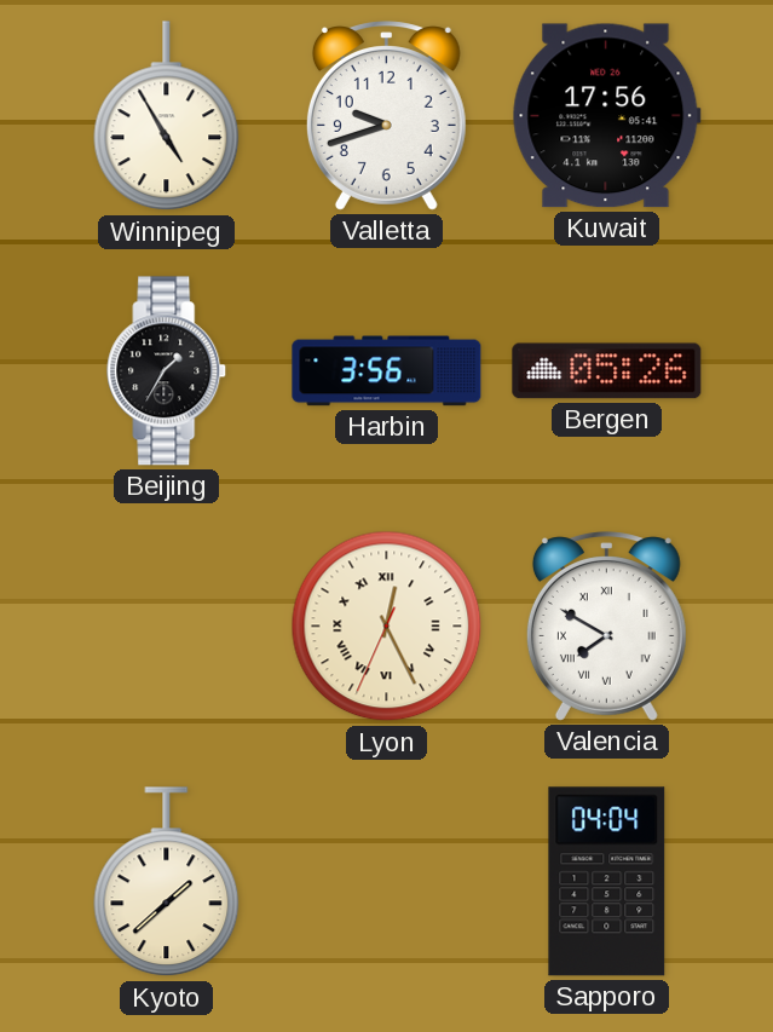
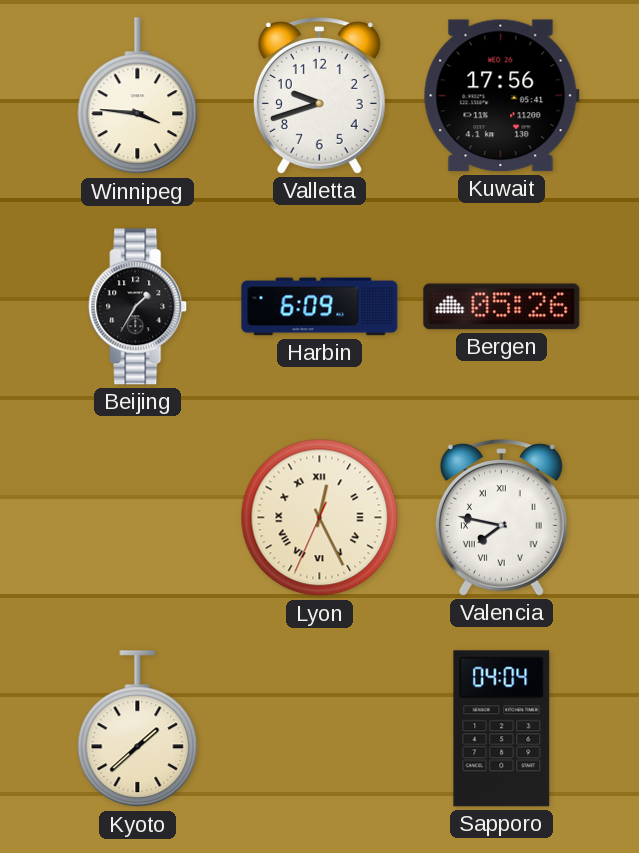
Winnipeg: 4:55 -> 3:46
Harbin: 3:56 -> 6:09
Valencia: 7:50 -> 7:47
